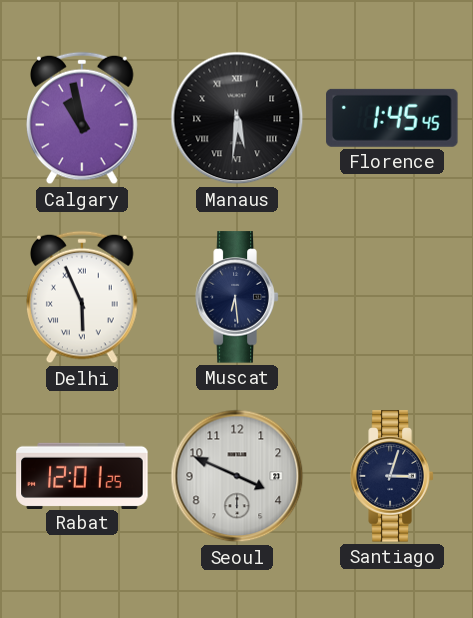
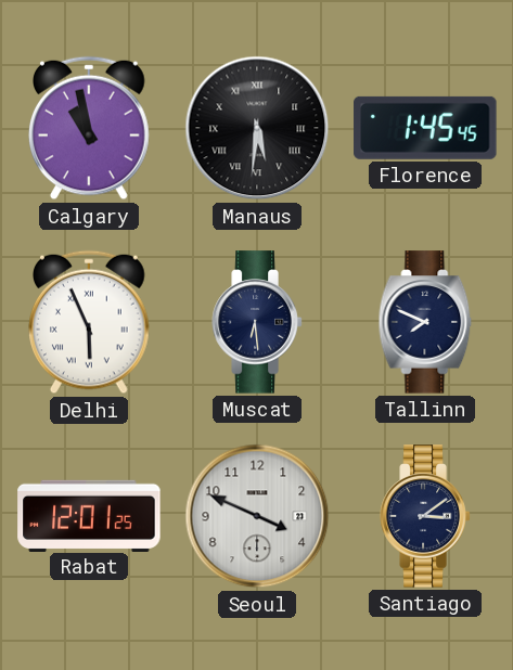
Tallinn: none -> 7:49
Santiago: 3:03 -> 3:09
